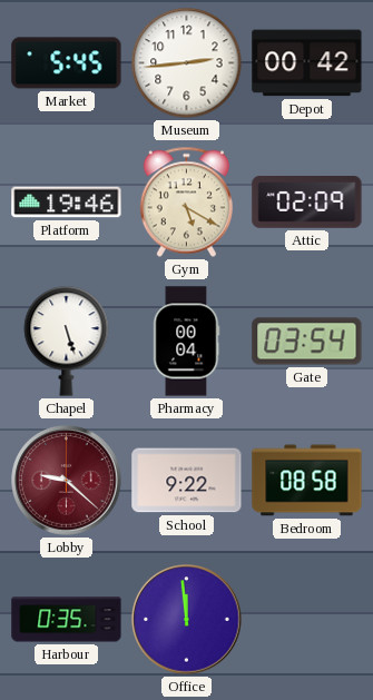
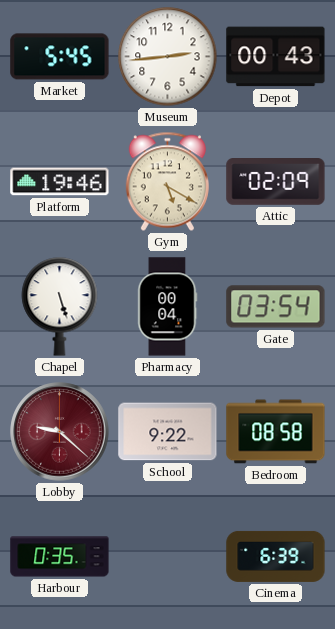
Depot: 00:42 -> 00:43
Office: 11:59 -> none
Cinema: none -> 6:39
